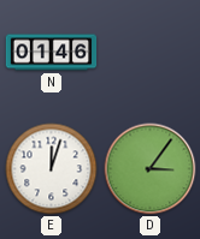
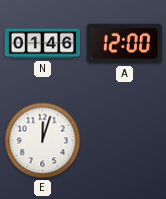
A: none -> 12:00
D: 3:06 -> none
